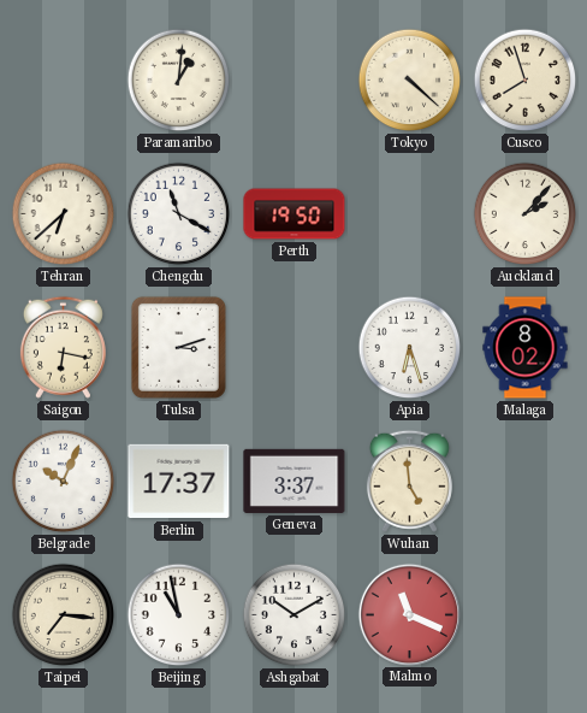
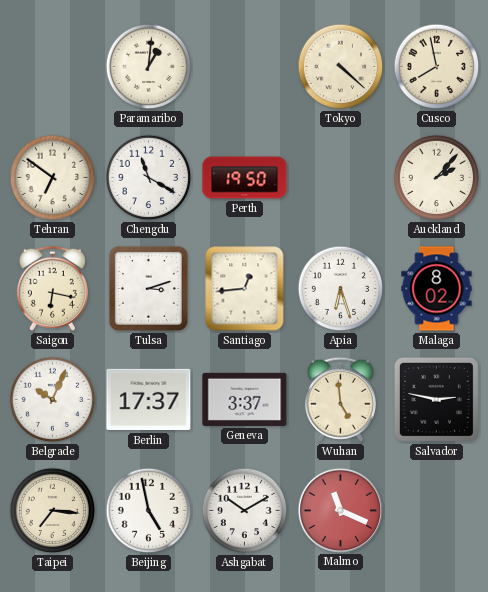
Cusco: 7:57 -> 7:58
Tehran: 6:38 -> 6:51
Santiago: none -> 12:44
Salvador: none -> 2:47
Beijing: 10:58 -> 4:58
